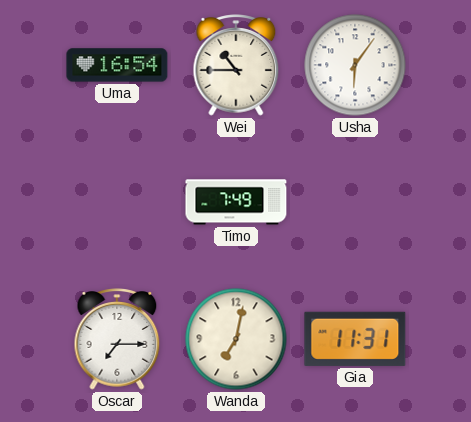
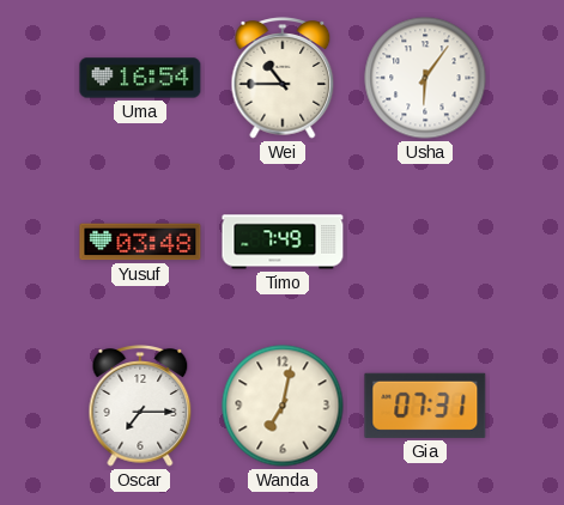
Yusuf: none -> 03:48
Gia: 11:31 -> 07:31
